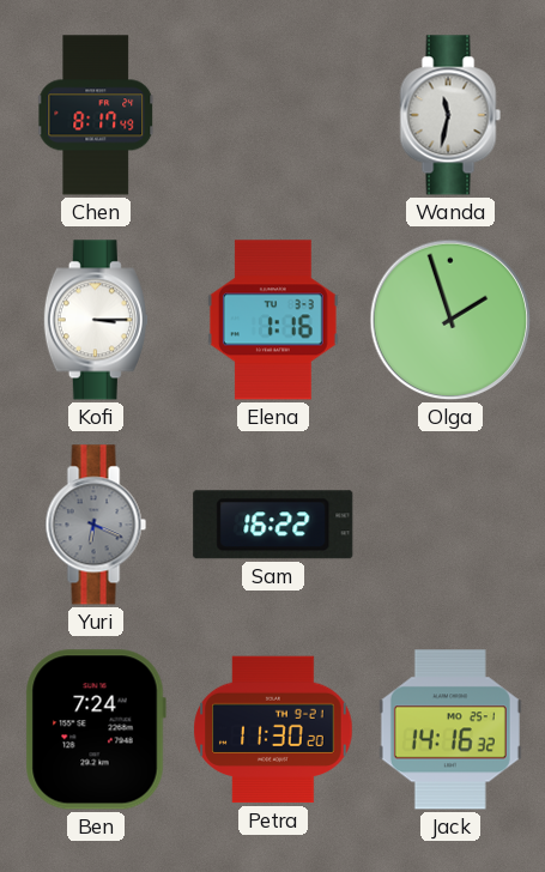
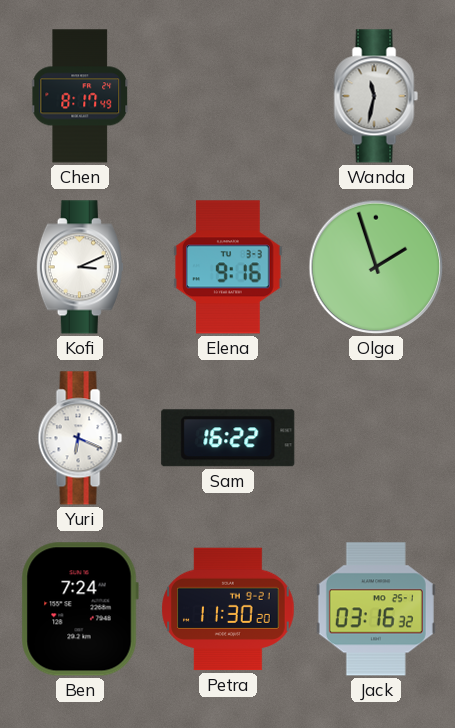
Kofi: 3:15 -> 3:11
Elena: 1:16 -> 9:16
Yuri dial: grey -> white
Jack: 14:16 -> 03:16
